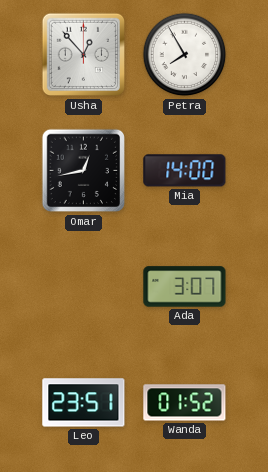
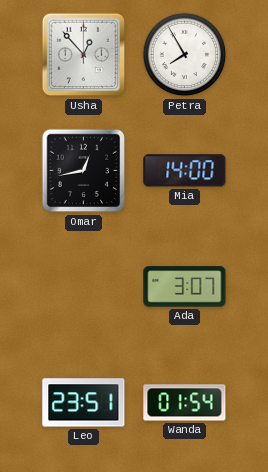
Wanda: 01:52 -> 01:54
